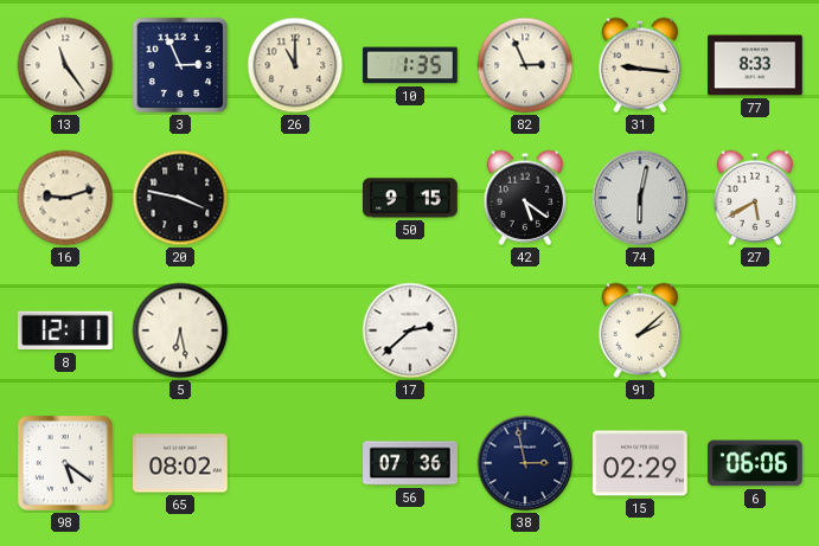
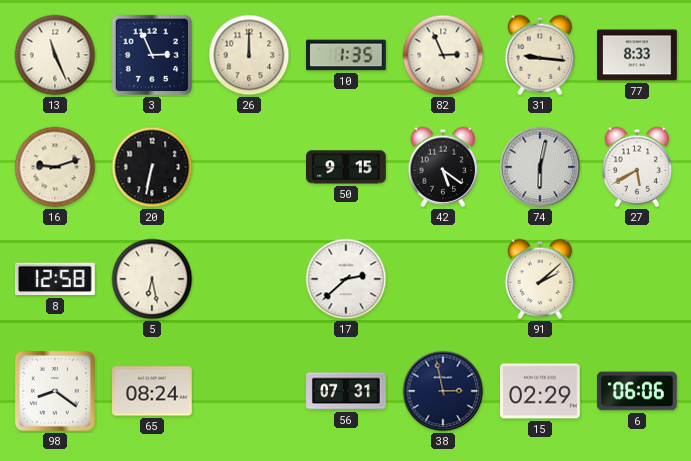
13: 11:24 -> 11:26
26: 11:00 -> 12:00
20: 3:47 -> 6:32
8: 12:11 -> 12:58
98: 5:21 -> 8:21
65: 08:02 -> 08:24
56: 07:36 -> 07:31
